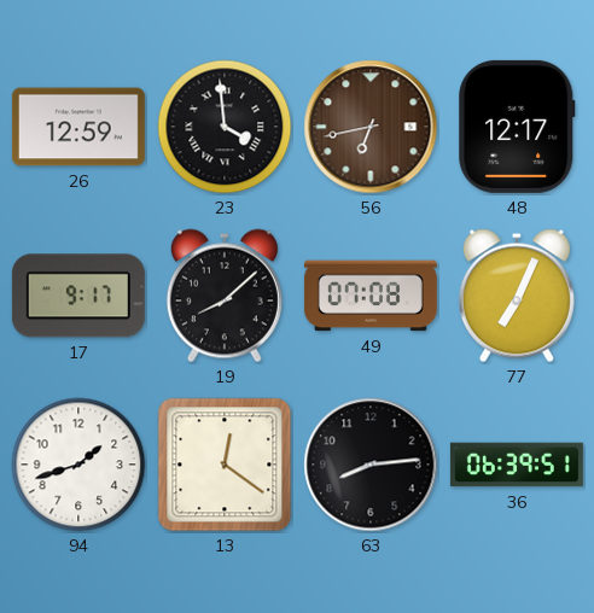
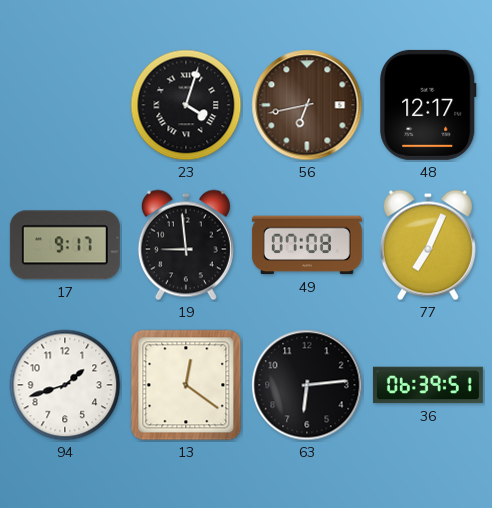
26: 12:59 -> none
23: 3:59 -> 4:03
19: 8:08 -> 8:59
63: 8:14 -> 6:14
